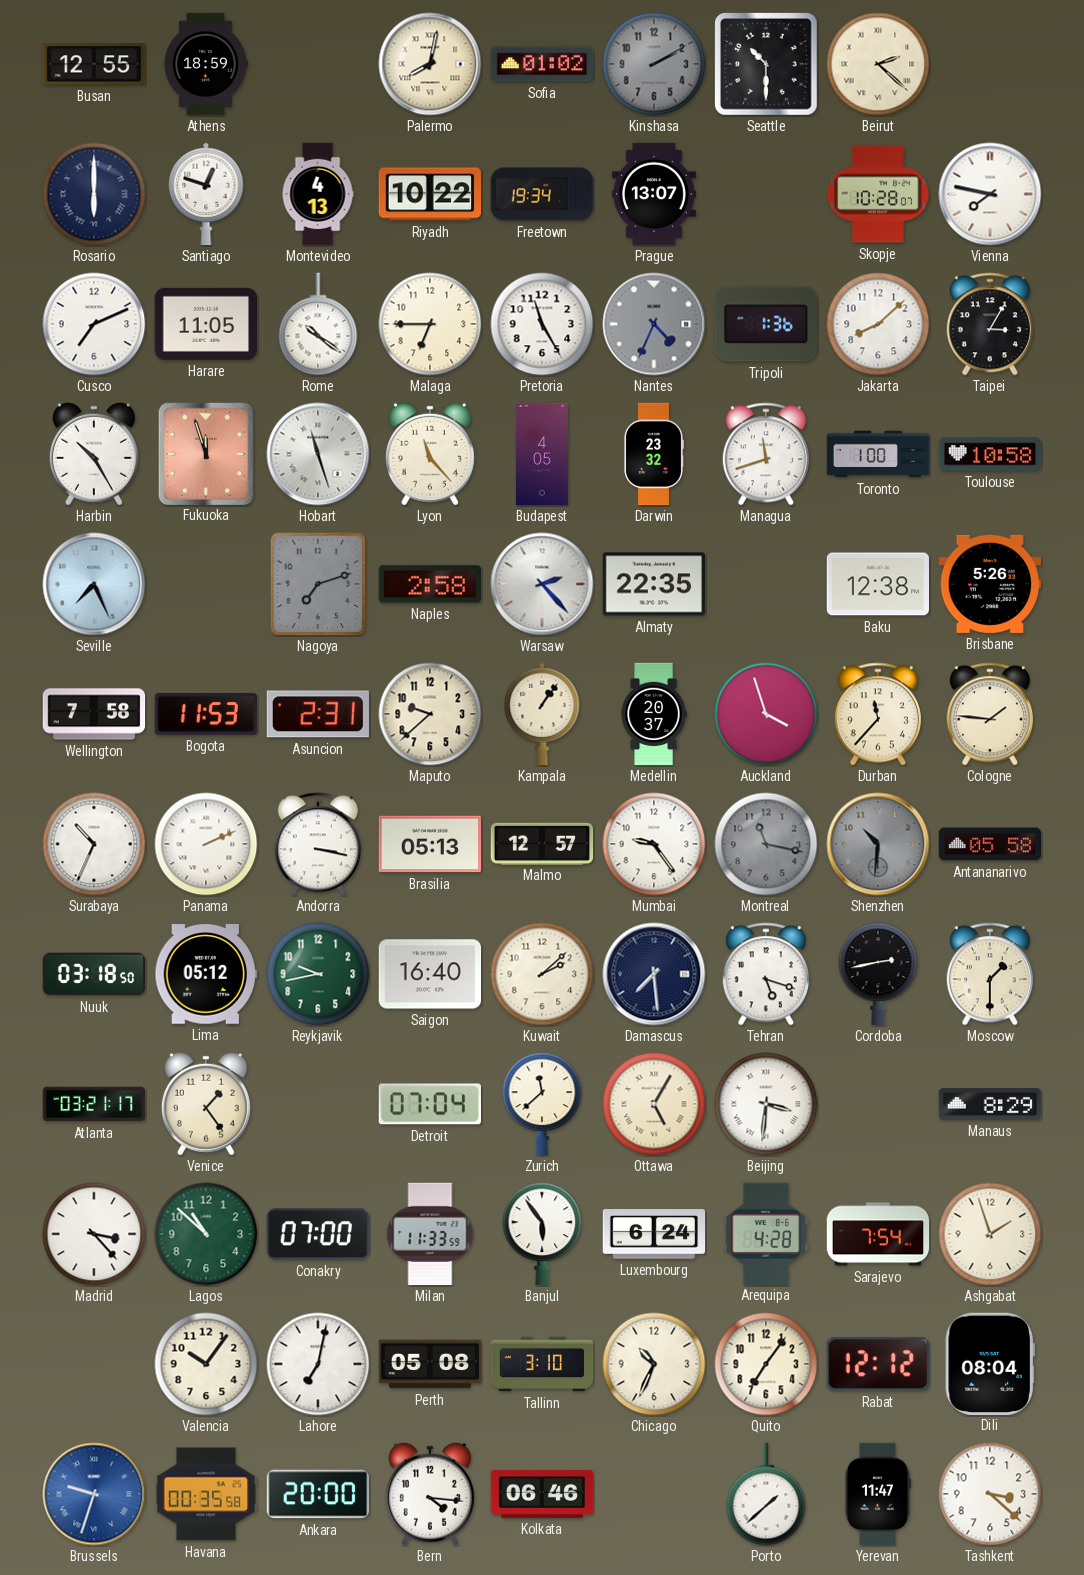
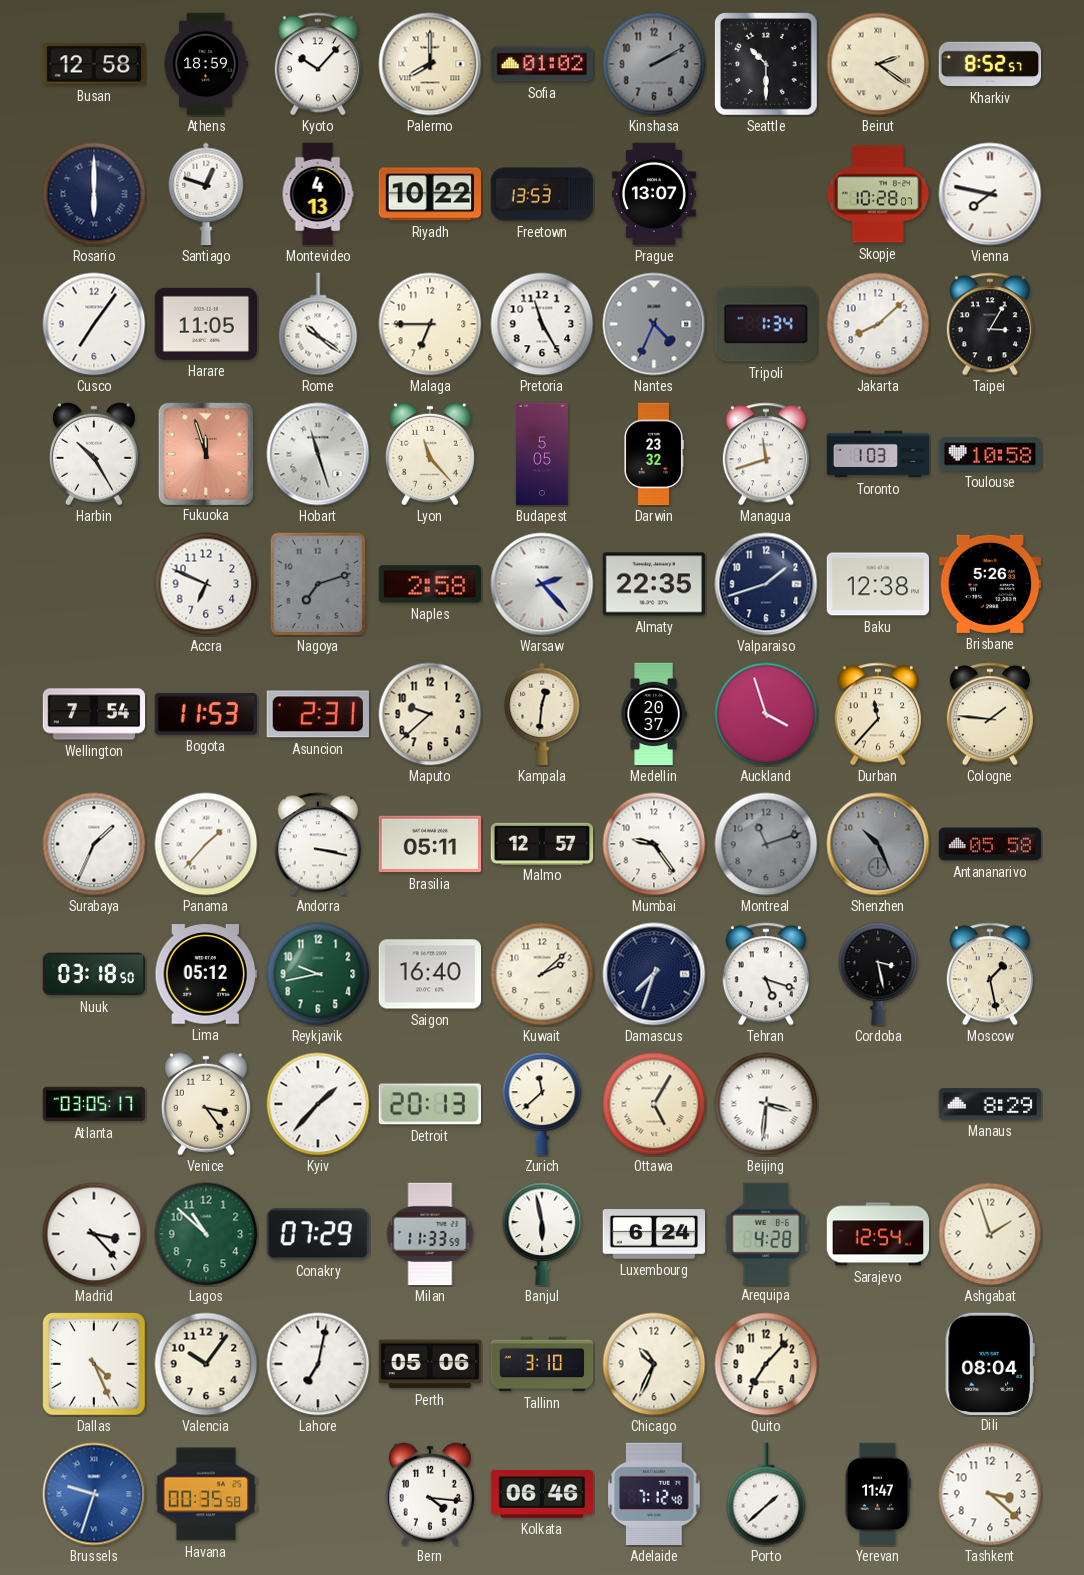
Busan: 12:55 -> 12:58
Kyoto: none -> 10:07
Palermo: 8:02 -> 8:00
Beirut: 2:22 -> 2:21
Kharkiv: none -> 8:52
Freetown: 19:34 -> 13:53
Cusco: 7:11 -> 7:06
Tripoli: 1:36 -> 1:34
Budapest: 4:05 -> 5:05
Toronto: 1:00 -> 1:03
Seville: 7:26 -> none
Accra: none -> 6:49
Valparaiso: none -> 1:42
Wellington: 7:58 -> 7:54
Kampala: 1:06 -> 12:31
Surabaya: 10:34 -> 1:34
Panama: 2:11 -> 1:37
Brasilia: 05:13 -> 05:11
Montreal: 11:17 -> 11:12
Shenzhen: 10:31 -> 10:26
Damascus: 7:29 -> 7:33
Cordoba: 2:43 -> 3:28
Moscow: 1:30 -> 1:28
Atlanta: 03:21 -> 03:05
Venice: 1:24 -> 3:24
Kyiv: none -> 1:37
Detroit: 07:04 -> 20:13
Conakry: 07:00 -> 07:29
Banjul: 5:54 -> 5:58
Sarajevo: 7:54 -> 12:54
Dallas: none -> 4:26
Perth: 05:08 -> 05:06
Quito: 7:06 -> 7:07
Rabat: 12:12 -> none
Ankara: 20:00 -> none
Adelaide: none -> 7:12
